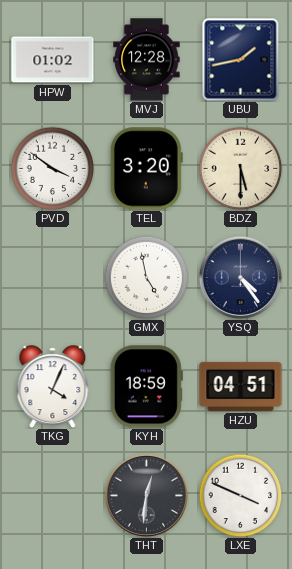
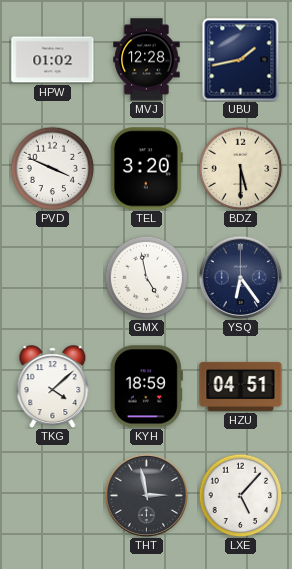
PVD: 3:51 -> 3:49
YSQ: 4:24 -> 6:24
TKG: 4:04 -> 4:08
THT: 12:31 -> 2:58
LXE: 3:49 -> 5:07
